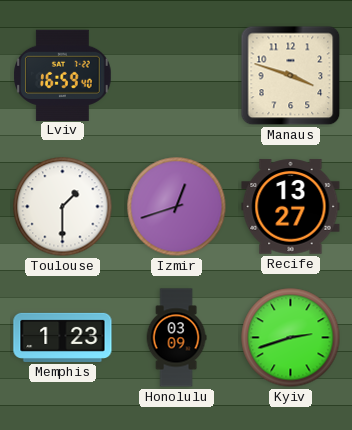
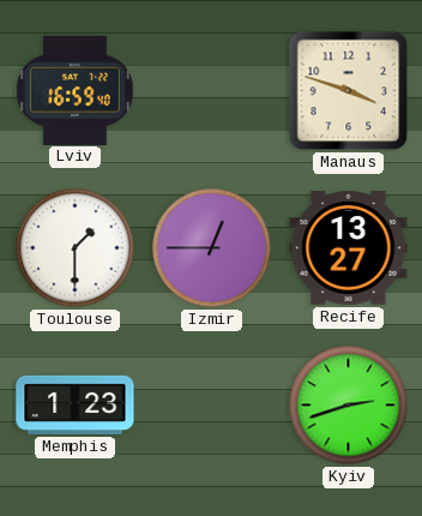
Izmir: 12:42 -> 12:45
Honolulu: 03:09 -> none
